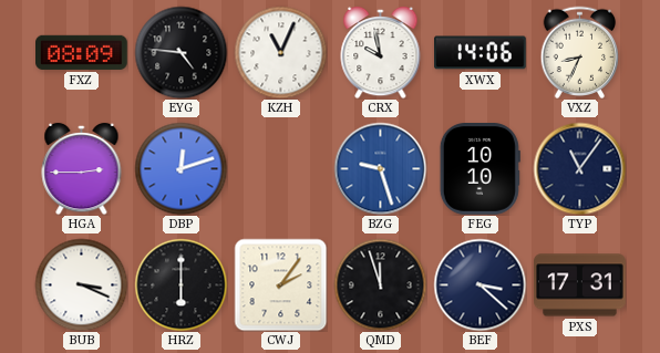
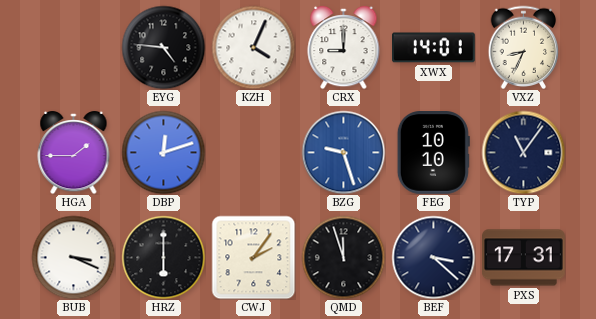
FXZ: 08:09 -> none
KZH: 11:04 -> 4:04
CRX: 9:58 -> 9:00
XWX: 14:06 -> 14:01
HGA: 2:45 -> 1:45
